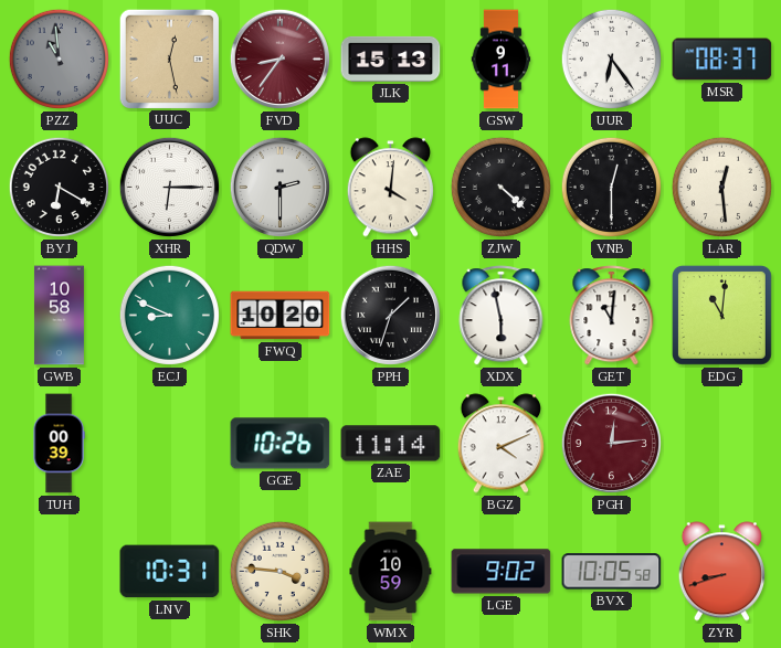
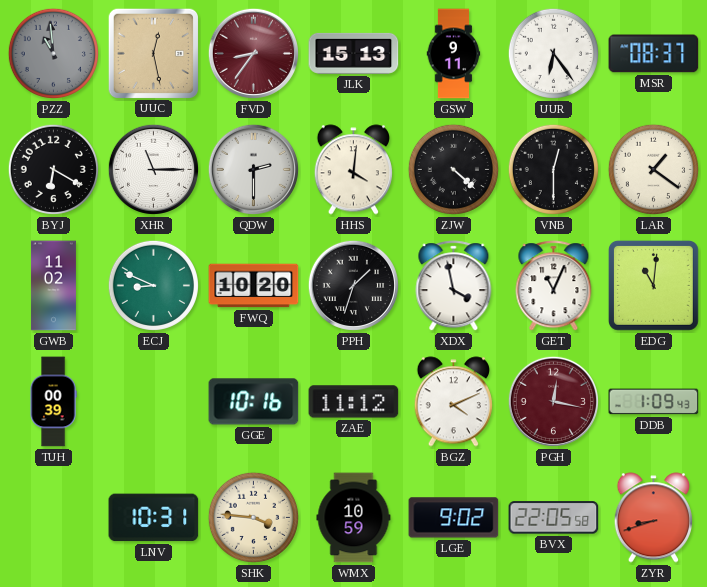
XHR: 6:15 -> 11:15
LAR: 12:29 -> 1:21
GWB: 10:58 -> 11:02
XDX: 5:58 -> 3:58
GET: 11:01 -> 11:04
GGE: 10:26 -> 10:16
ZAE: 11:14 -> 11:12
PGH: 12:14 -> 12:17
DDB: none -> 1:09
BVX: 10:05 -> 22:05
